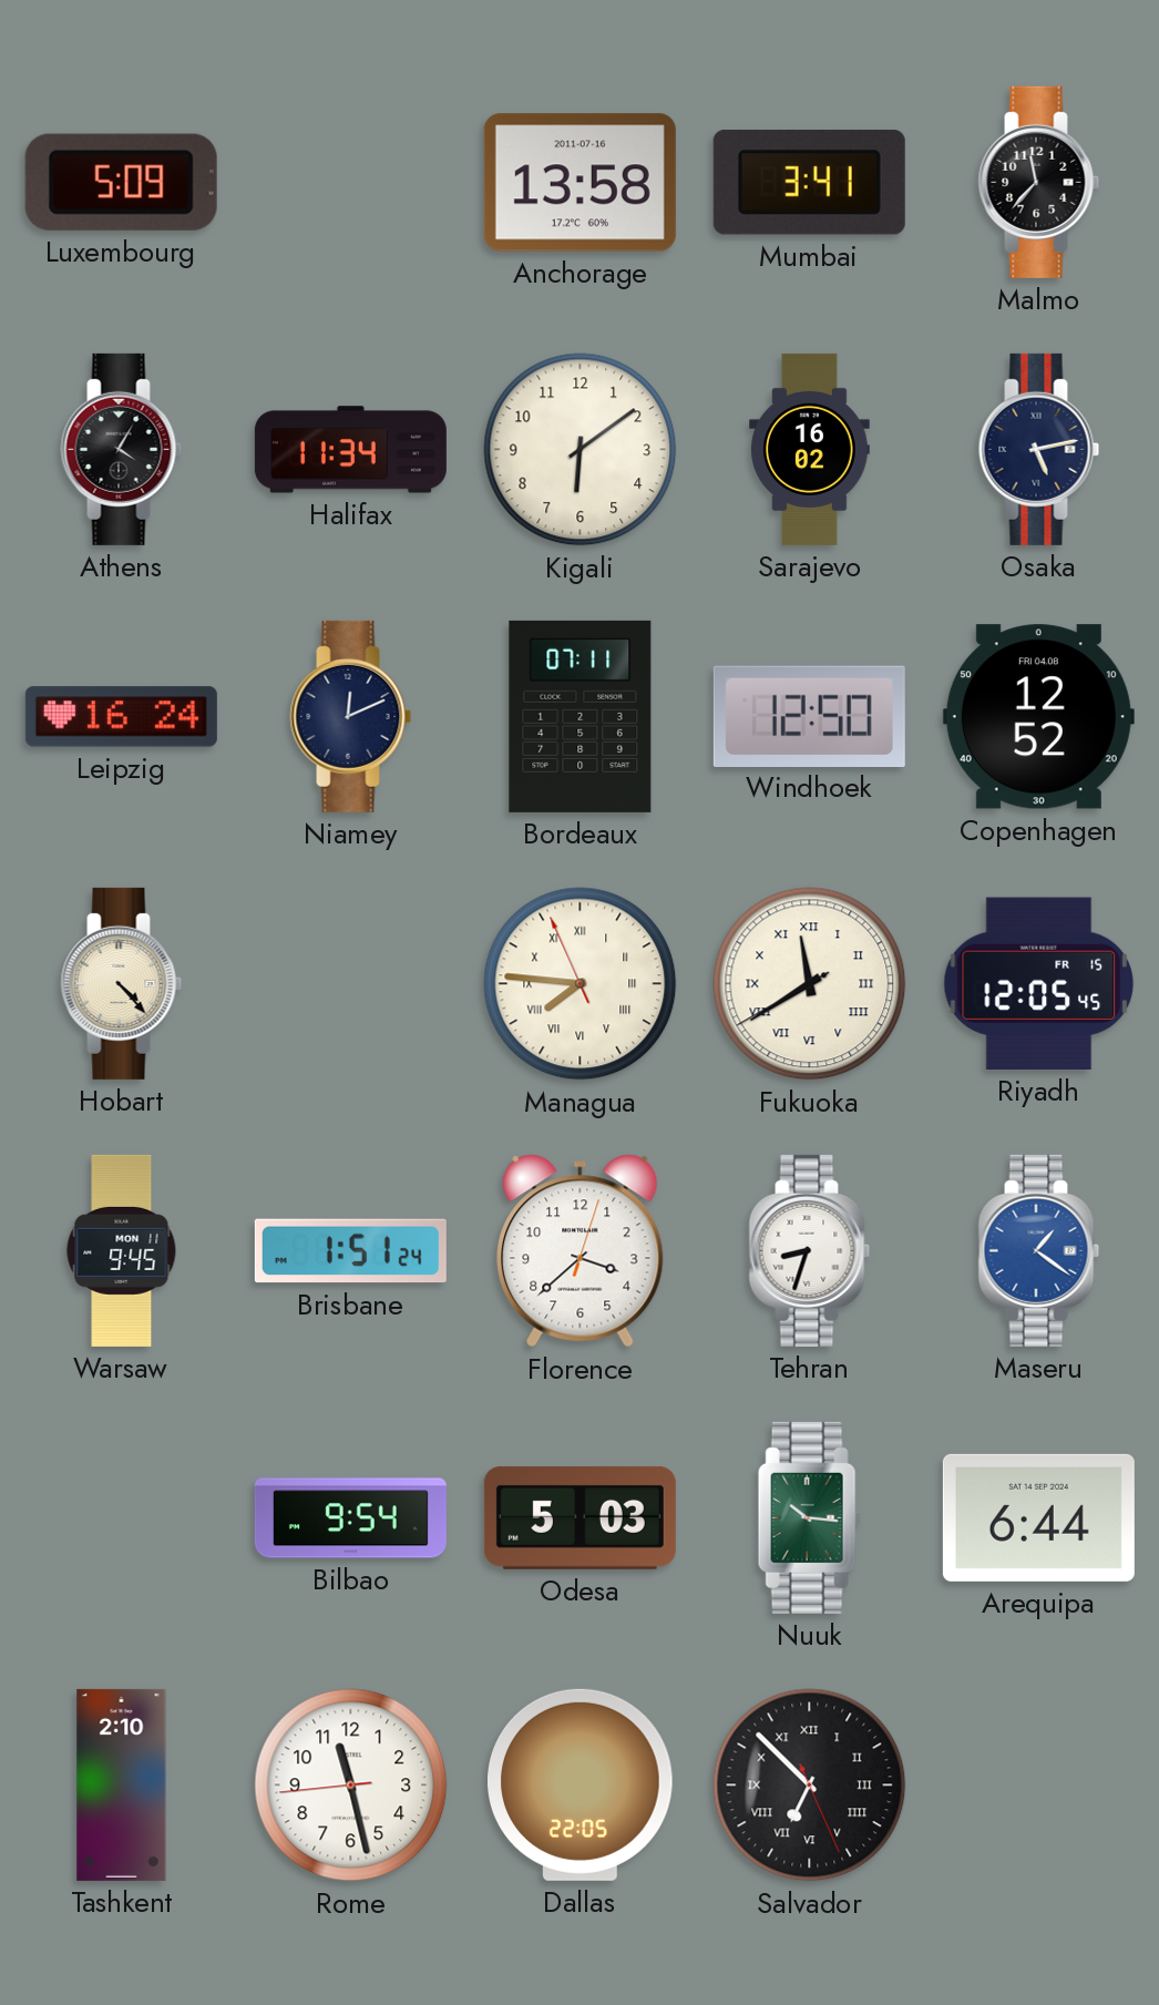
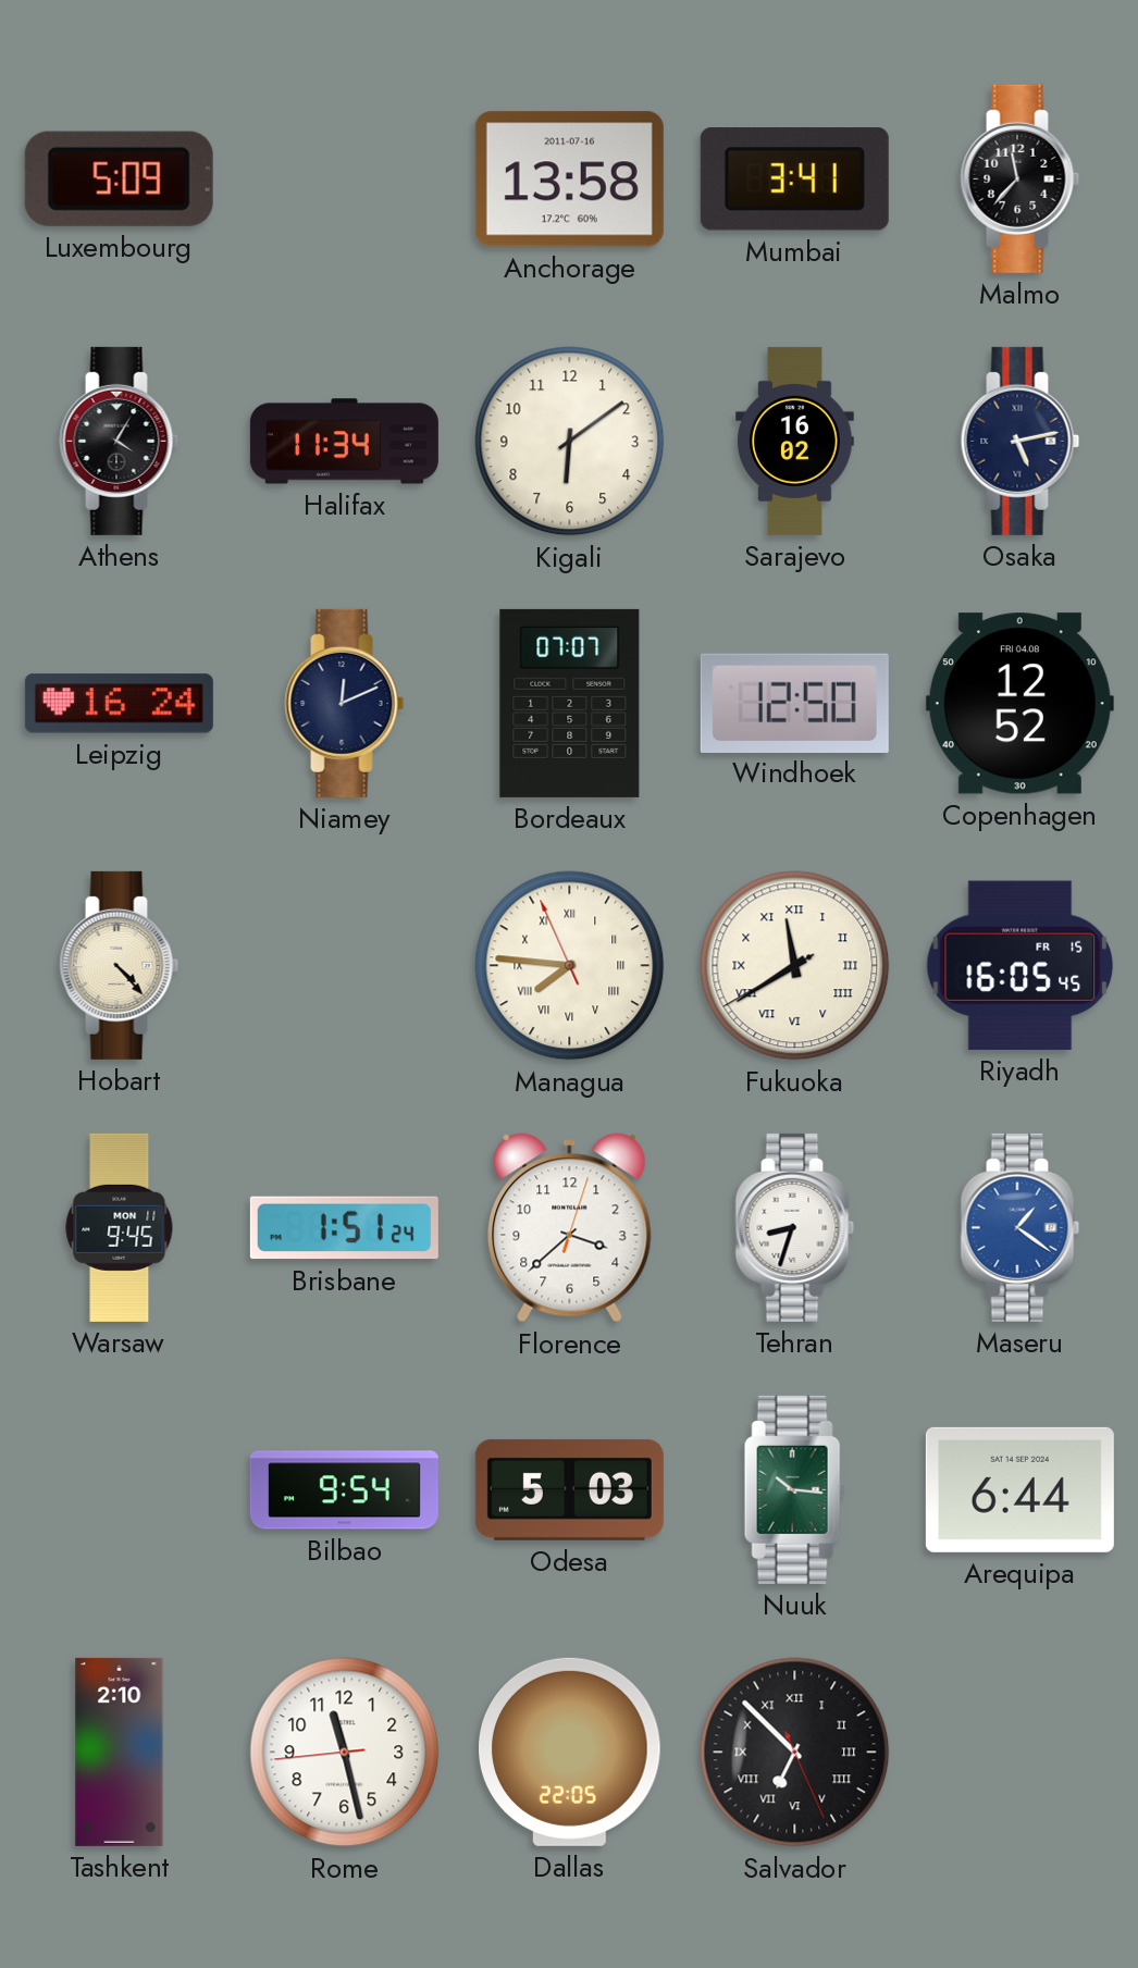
Bordeaux: 07:11 -> 07:07
Riyadh: 12:05 -> 16:05
